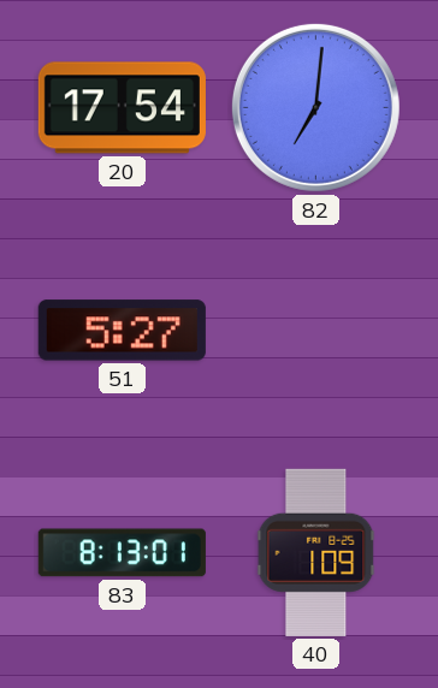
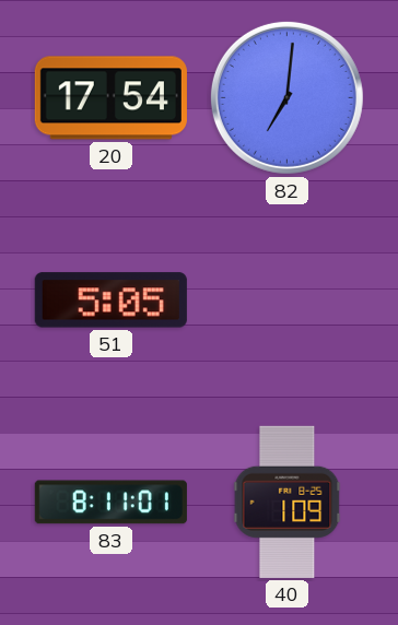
51: 5:27 -> 5:05
83: 8:13 -> 8:11
